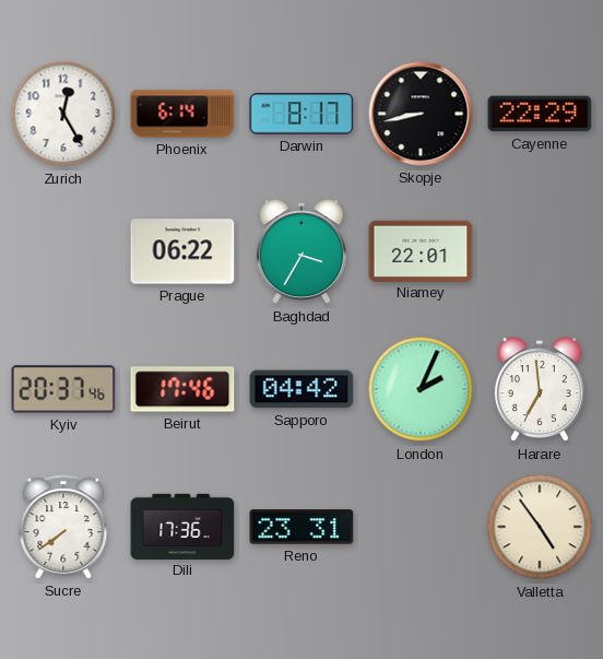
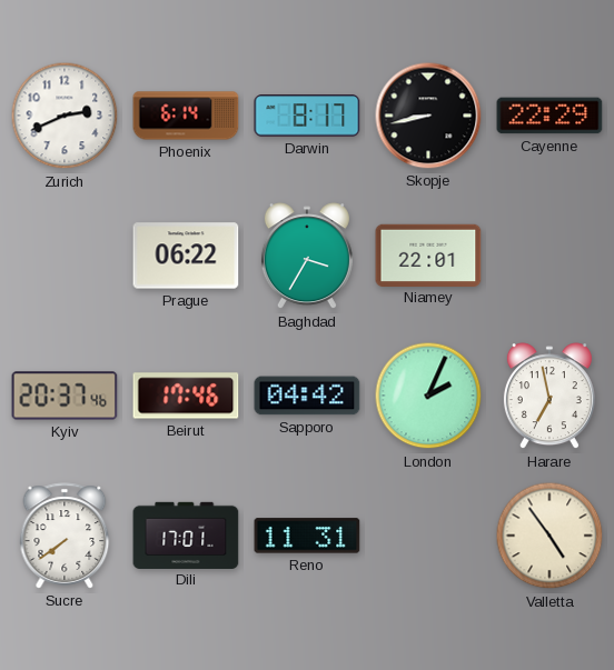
Zurich: 12:25 -> 2:41
Harare: 6:59 -> 6:58
Dili: 17:36 -> 17:01
Reno: 23:31 -> 11:31
